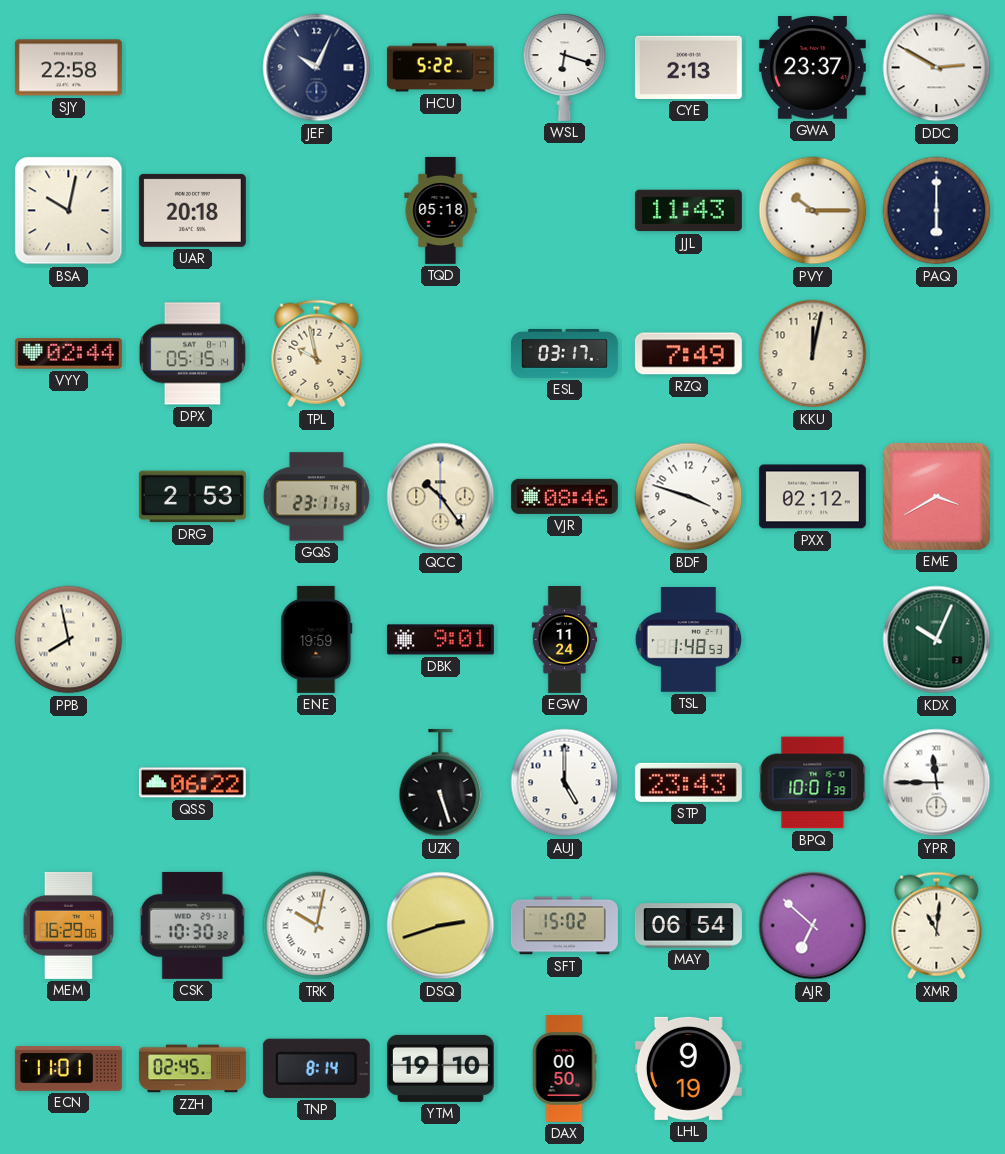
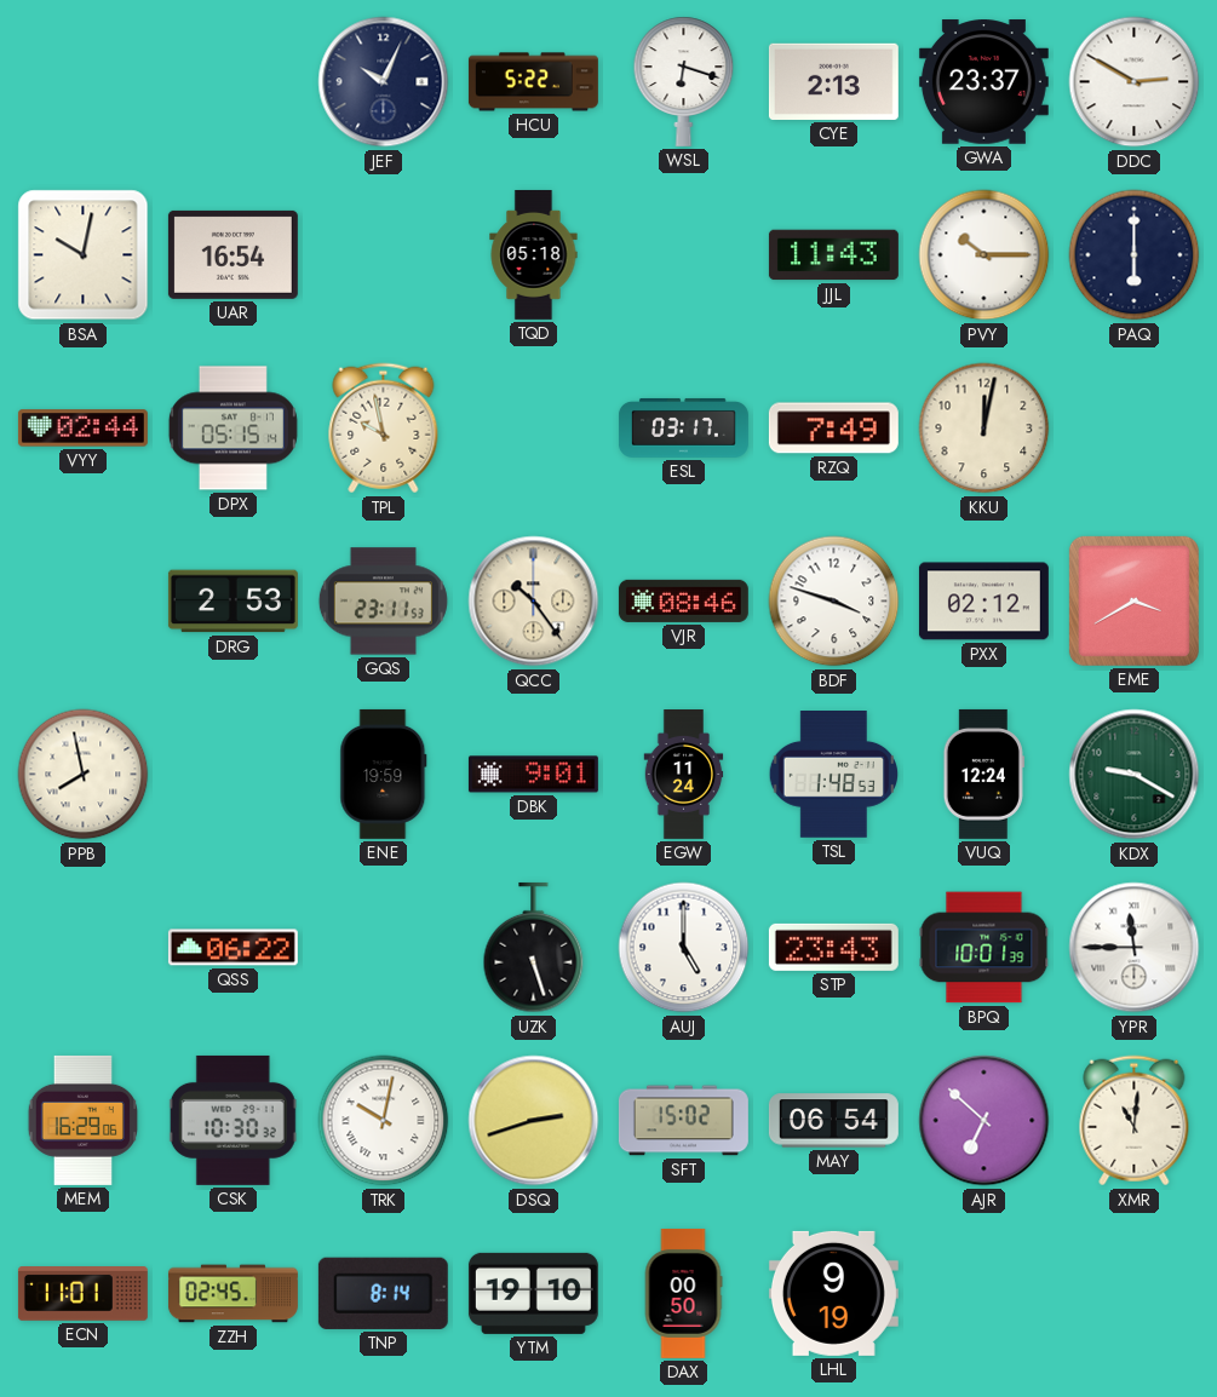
SJY: 22:58 -> none
UAR: 20:18 -> 16:54
VUQ: none -> 12:24
KDX: 10:04 -> 9:20
